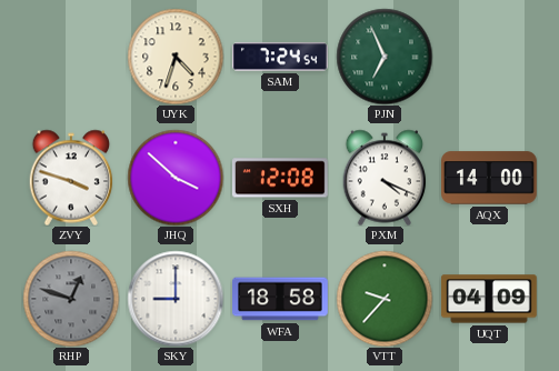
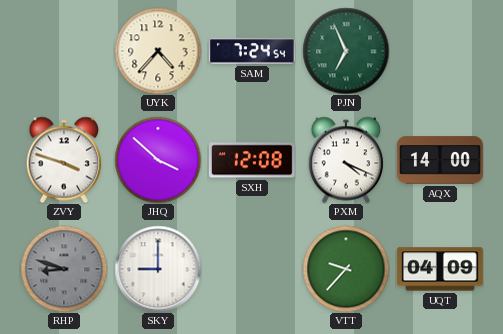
UYK: 4:33 -> 4:37
RHP: 12:48 -> 8:48
WFA: 18:58 -> none
